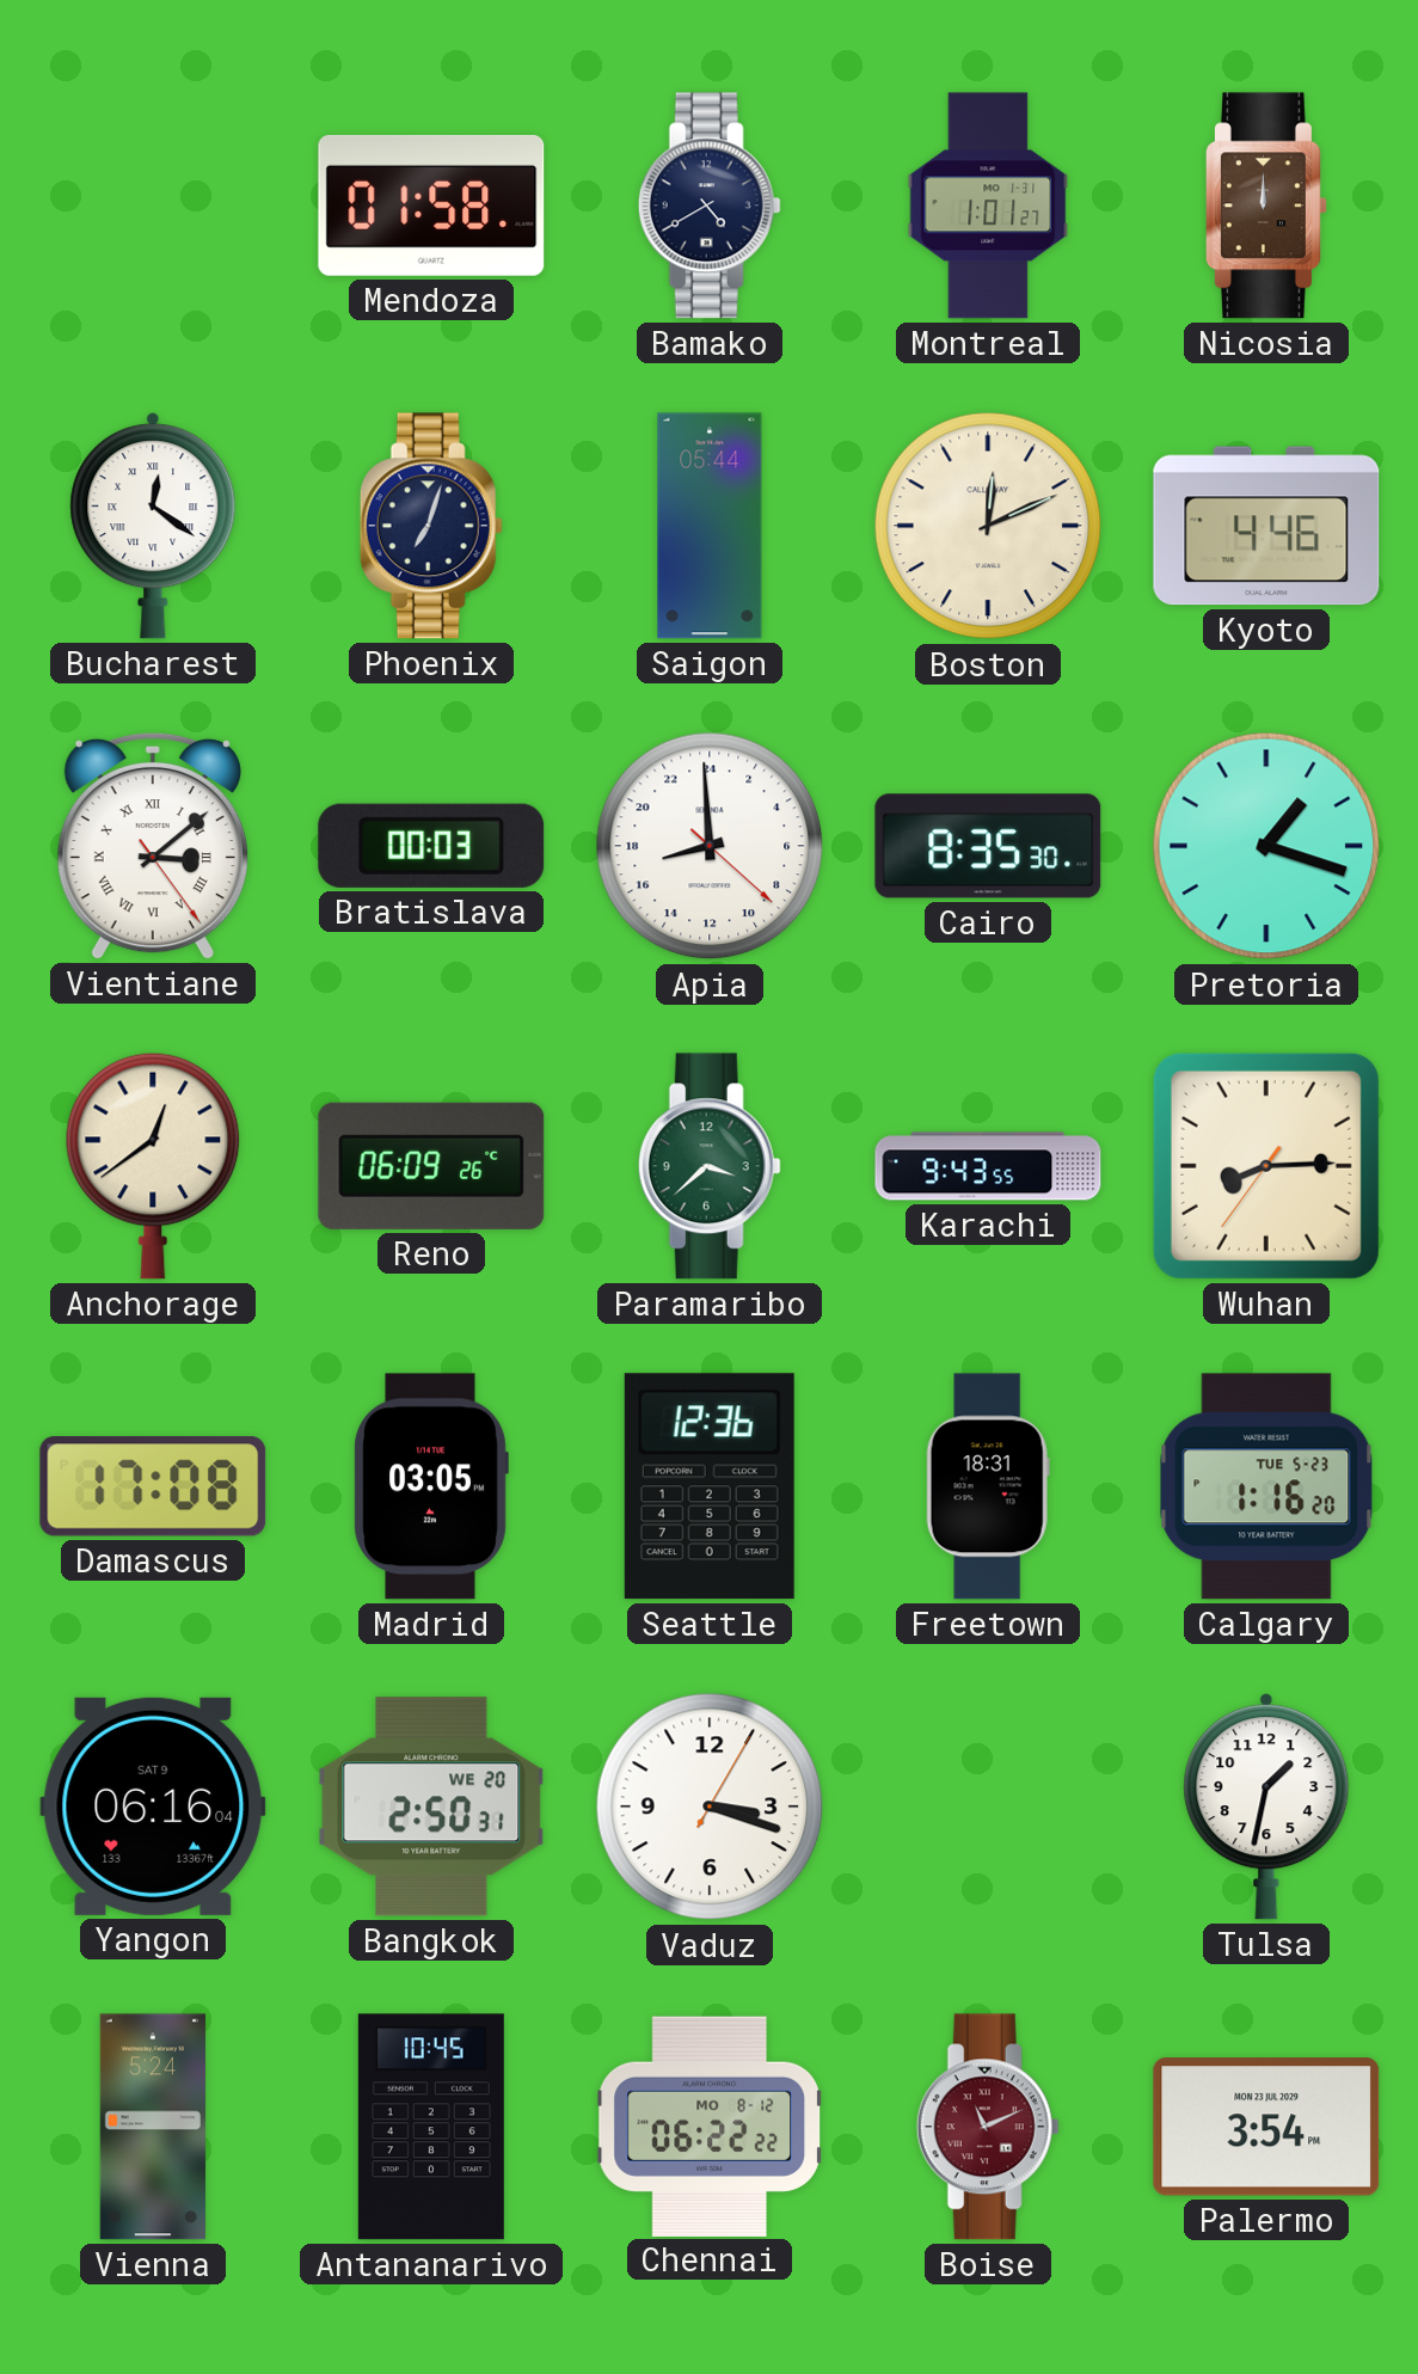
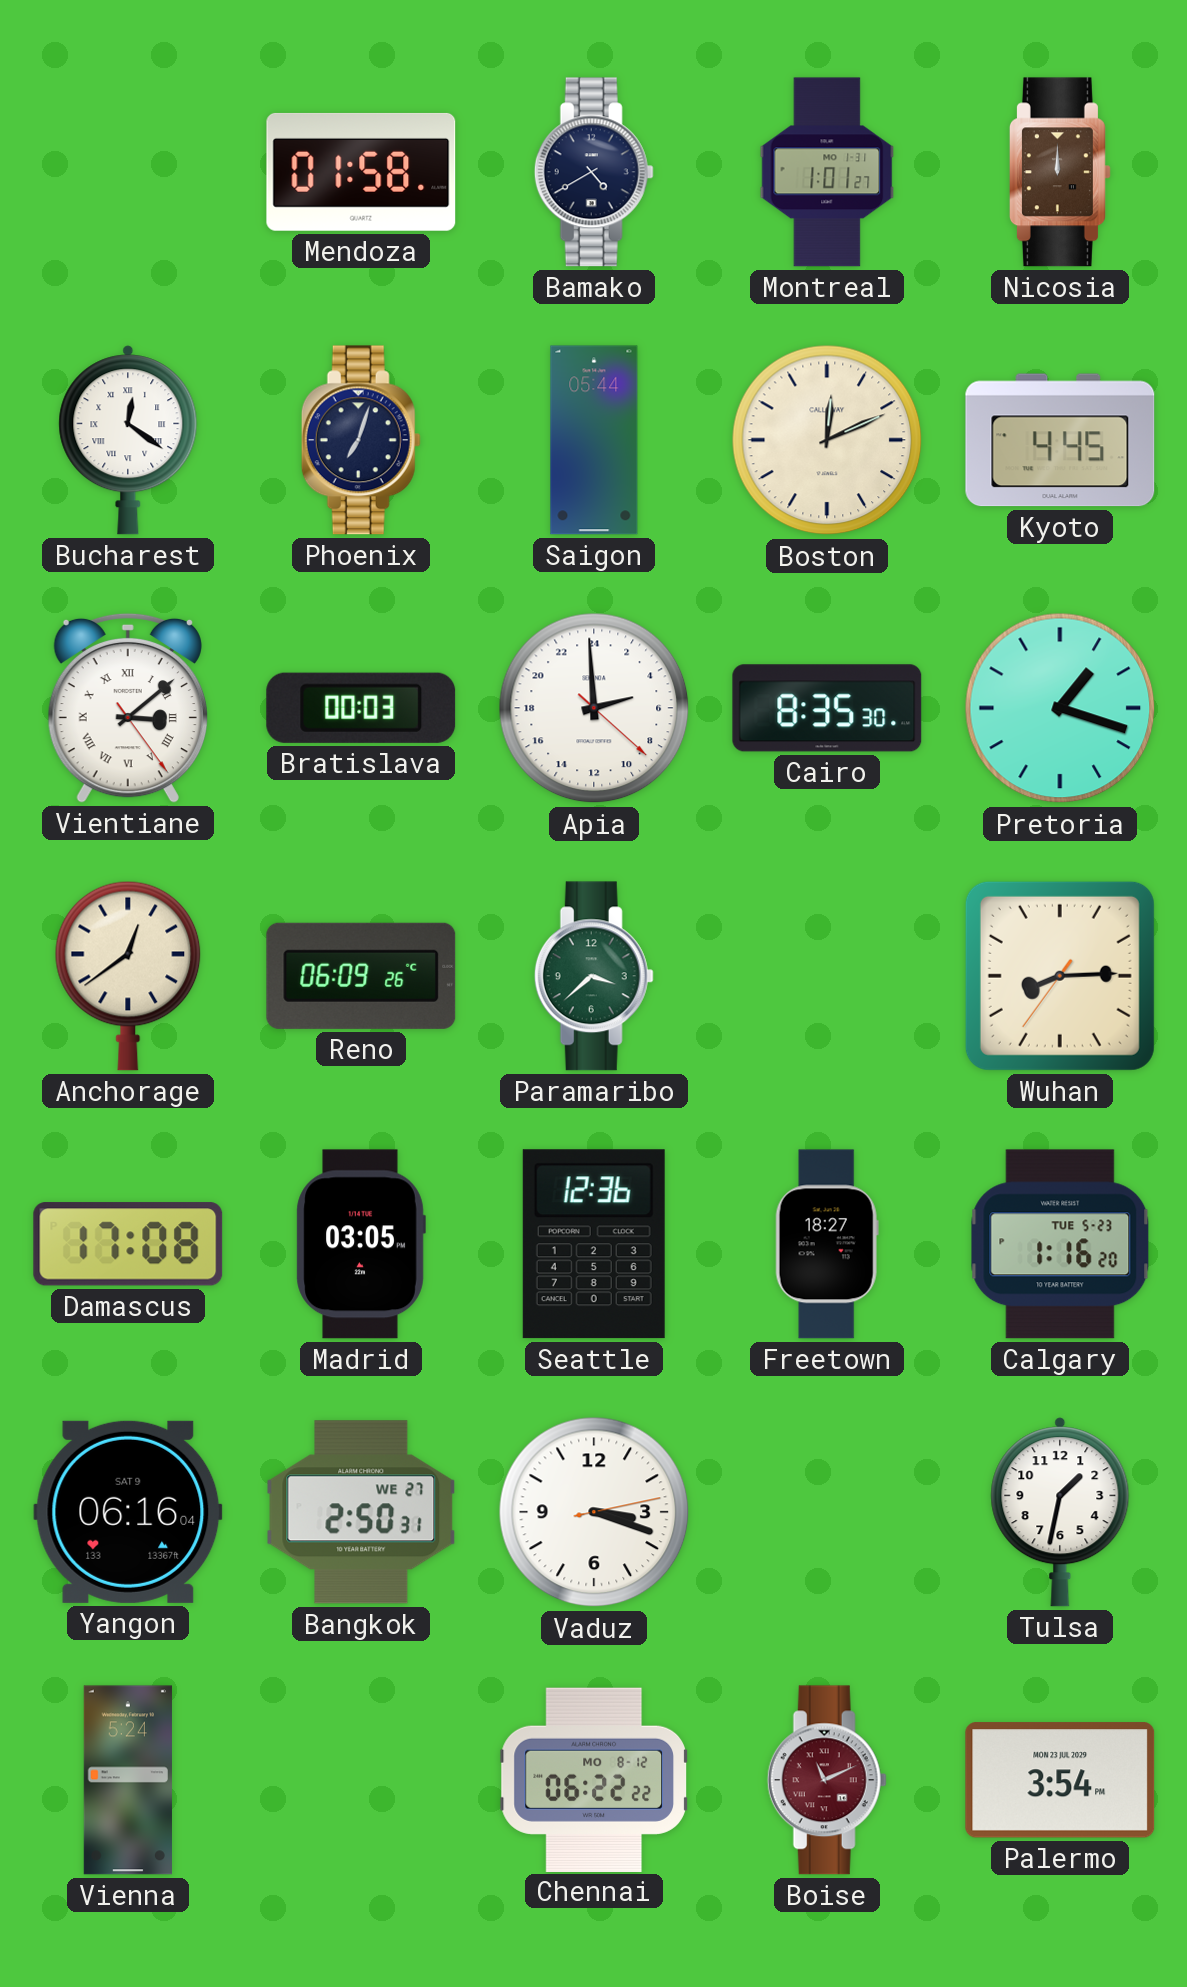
Kyoto: 4:46 -> 4:45
Apia: 16:59 -> 4:59
Karachi: 9:43 -> none
Freetown: 18:31 -> 18:27
Bangkok date: WE 20 -> WE 27
Vaduz: 3:18:05 -> 3:18:13
Antananarivo: 10:45 -> none
